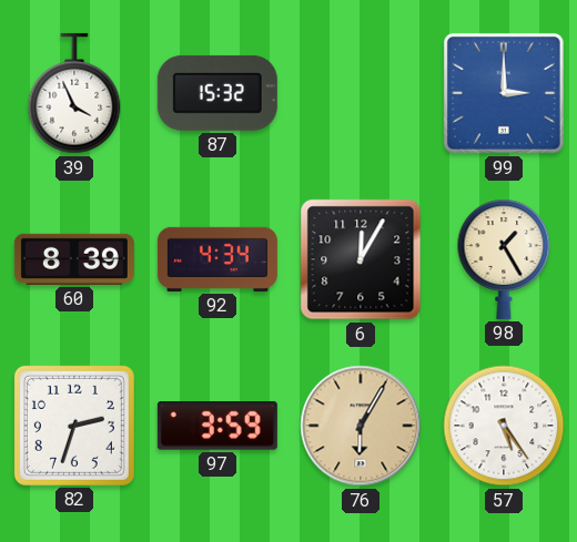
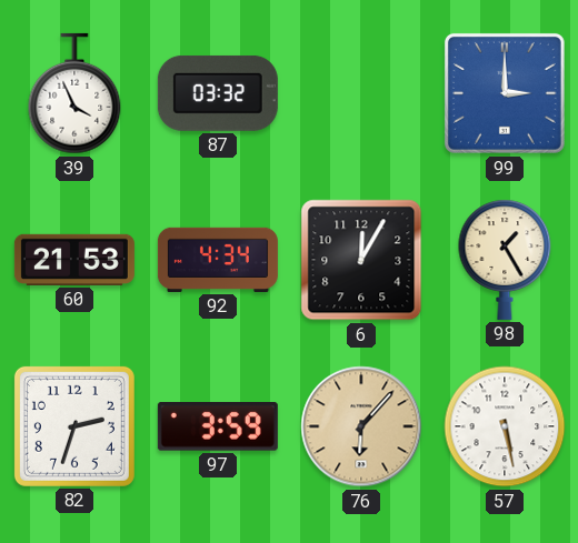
87: 15:32 -> 03:32
60: 8:39 -> 21:53
76: 6:05 -> 6:07
57: 5:24 -> 5:28
